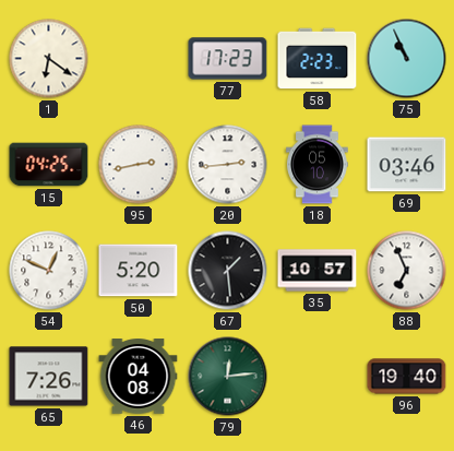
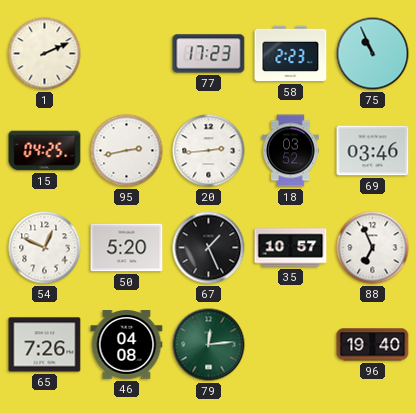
1: 6:21 -> 2:11
18: 05:10 -> 03:52
67: 1:29 -> 1:26
